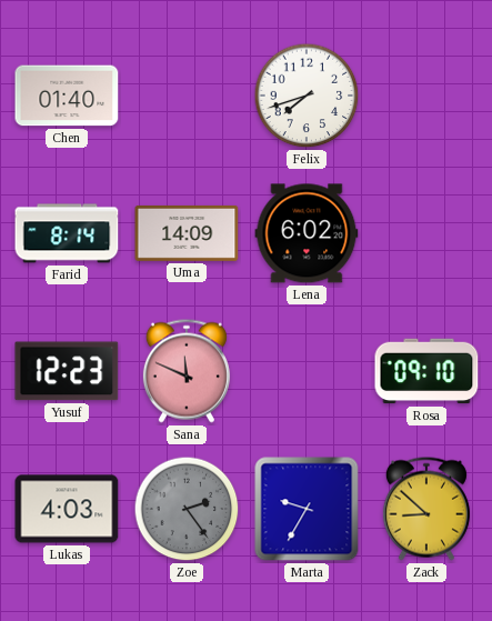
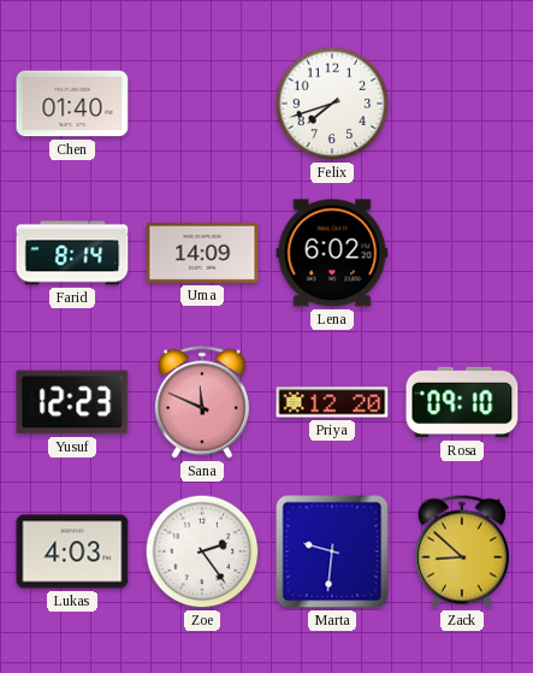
Priya: none -> 12:20
Zoe dial: grey -> white
Marta: 9:35 -> 9:31
